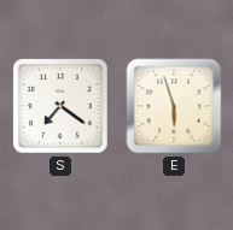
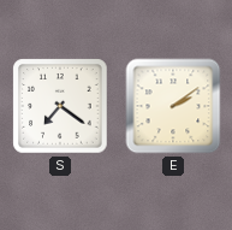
E: 5:57 -> 2:09
